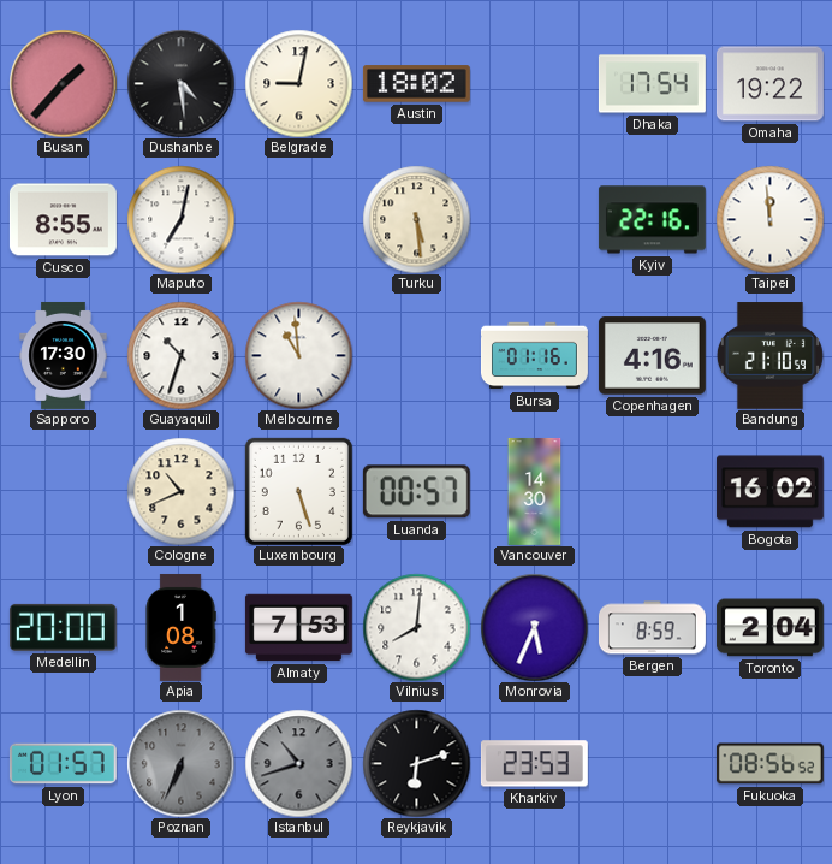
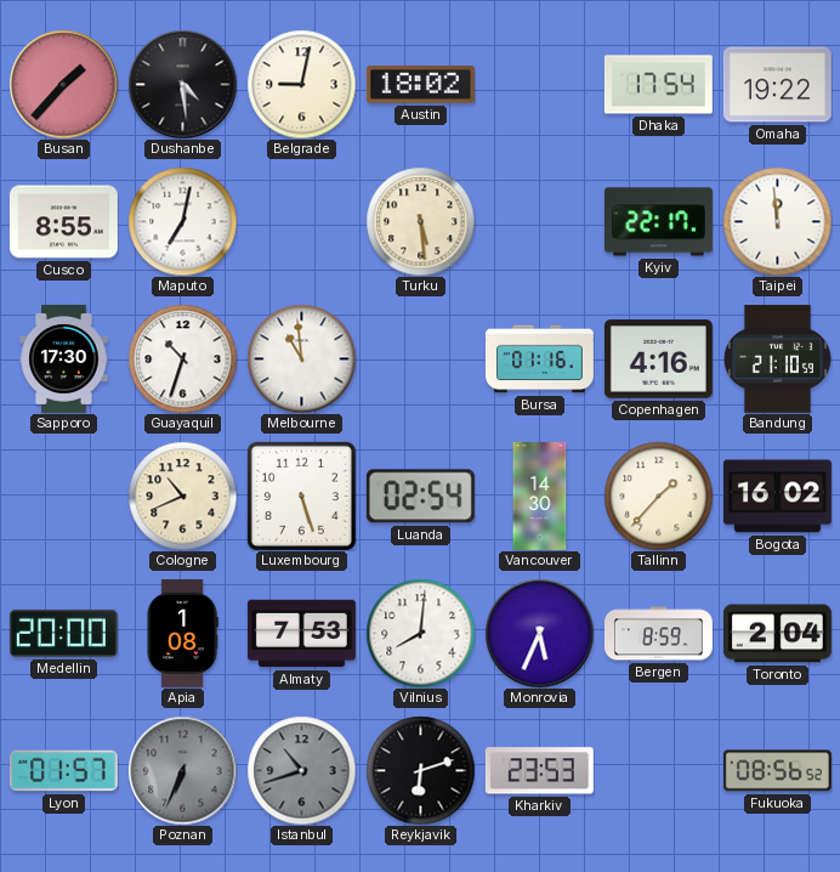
Kyiv: 22:16 -> 22:17
Luanda: 00:57 -> 02:54
Tallinn: none -> 1:37
